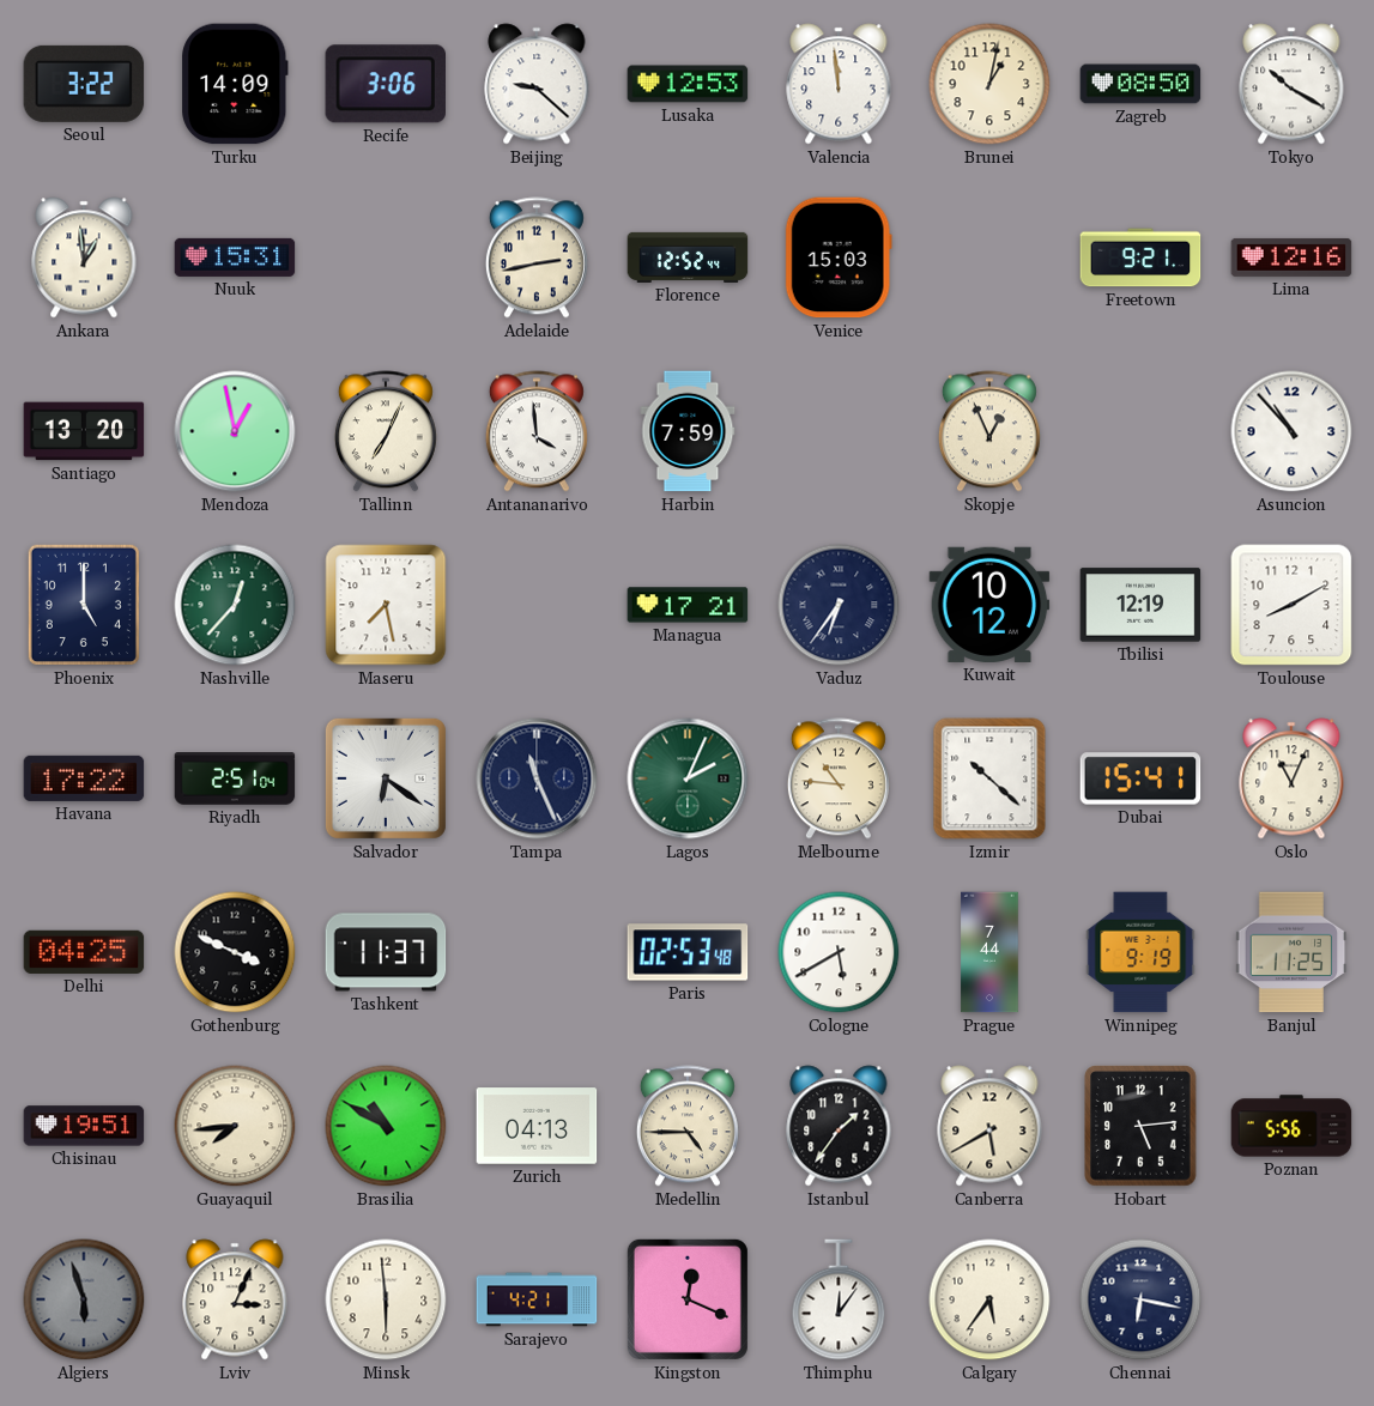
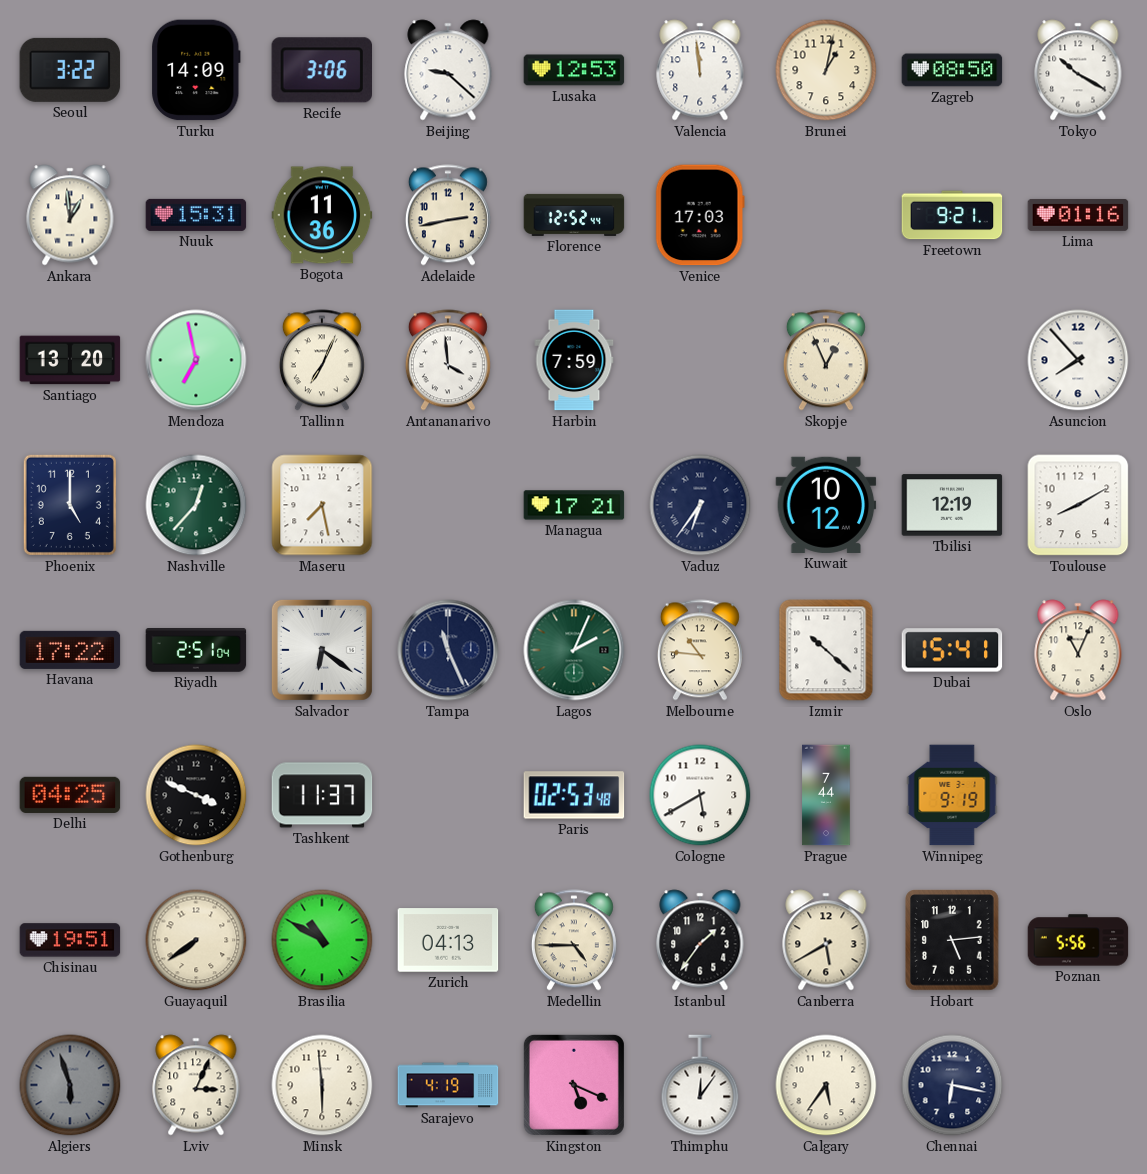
Bogota: none -> 11:36
Venice: 15:03 -> 17:03
Lima: 12:16 -> 01:16
Mendoza: 12:58 -> 6:58
Asuncion: 10:53 -> 7:53
Banjul: 11:25 -> none
Guayaquil: 7:44 -> 7:39
Sarajevo: 4:21 -> 4:19
Kingston: 12:19 -> 5:19
